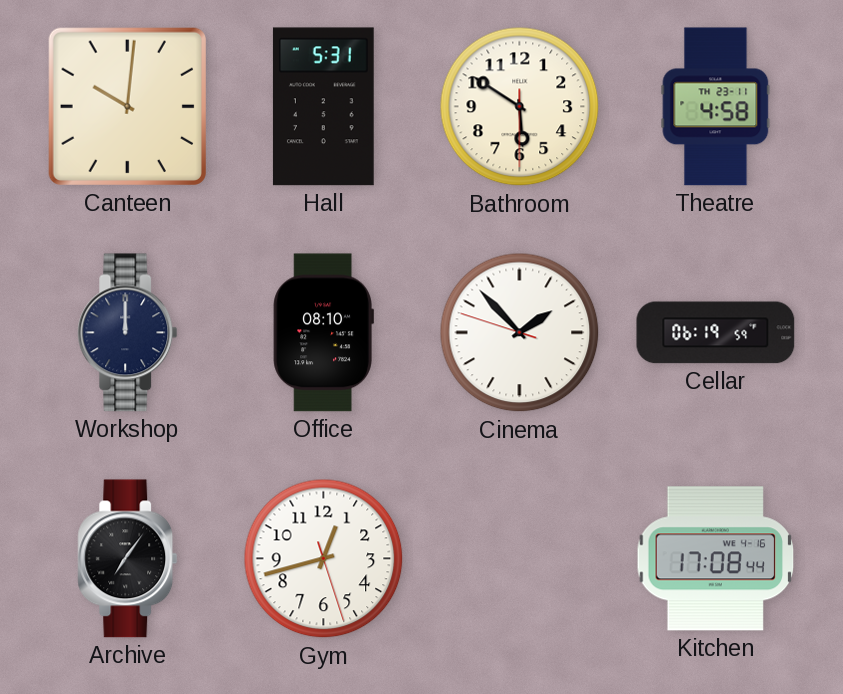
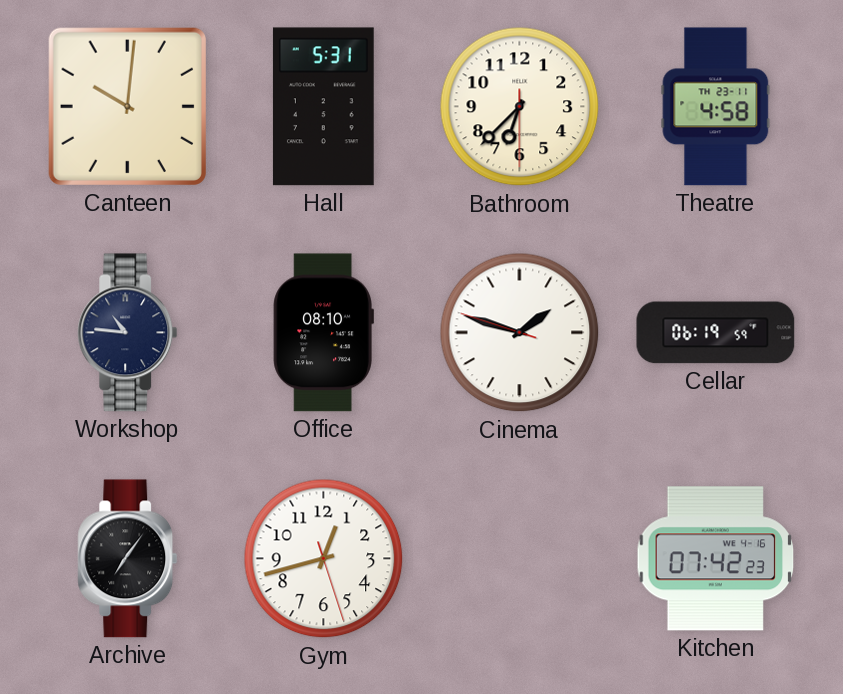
Bathroom: 5:50 -> 6:37
Workshop: 12:00 -> 10:46
Cinema: 1:52 -> 1:47
Kitchen: 17:08 -> 07:42
